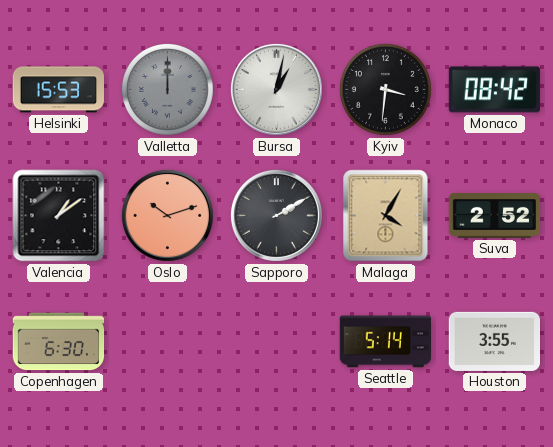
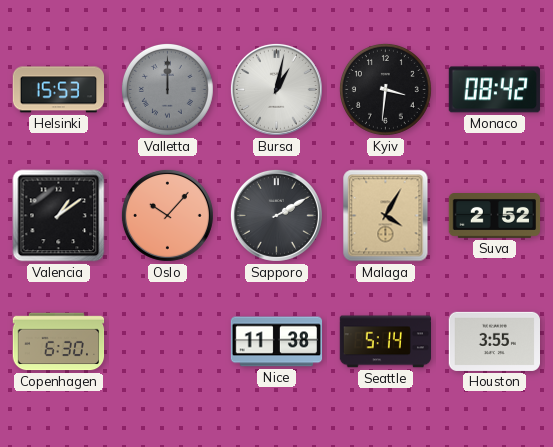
Oslo: 10:12 -> 10:07
Nice: none -> 11:38
